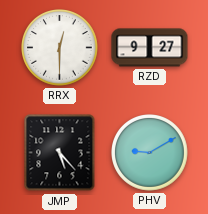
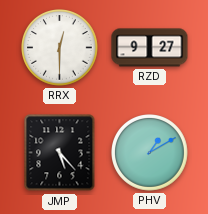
PHV: 9:10 -> 1:10
